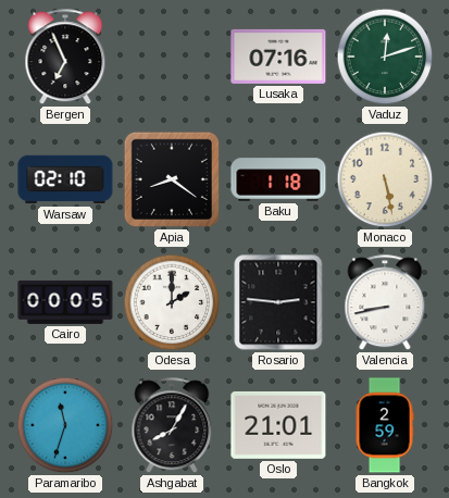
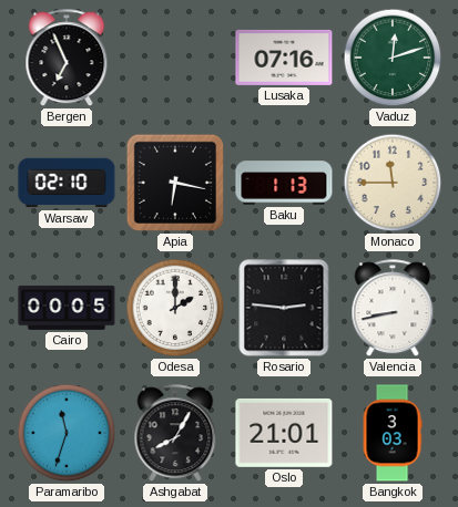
Apia: 8:21 -> 6:17
Baku: 1:18 -> 1:13
Monaco: 5:28 -> 11:45
Bangkok: 2:59 -> 3:03
